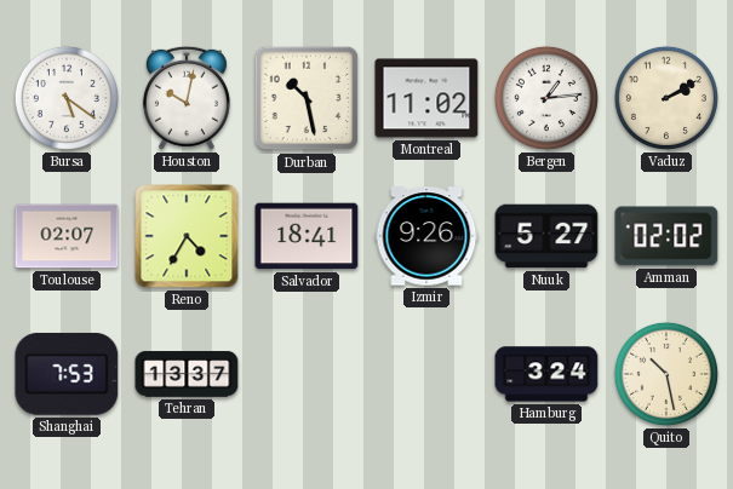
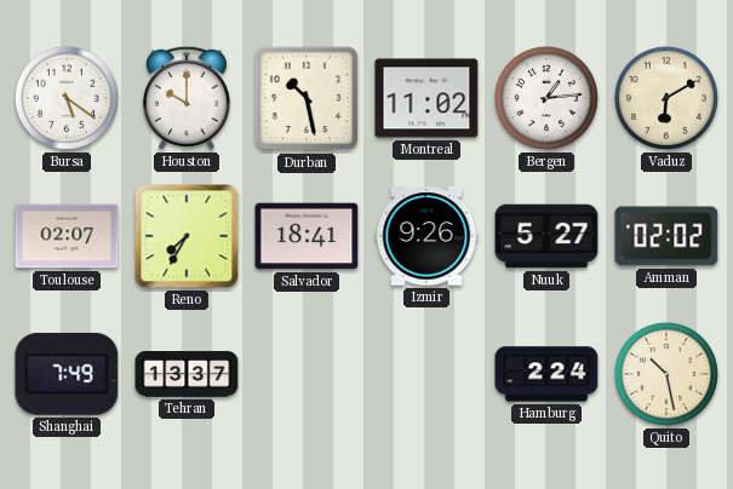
Houston: 10:02 -> 10:00
Vaduz: 2:10 -> 6:10
Reno: 4:35 -> 7:35
Shanghai: 7:53 -> 7:49
Hamburg: 3:24 -> 2:24
